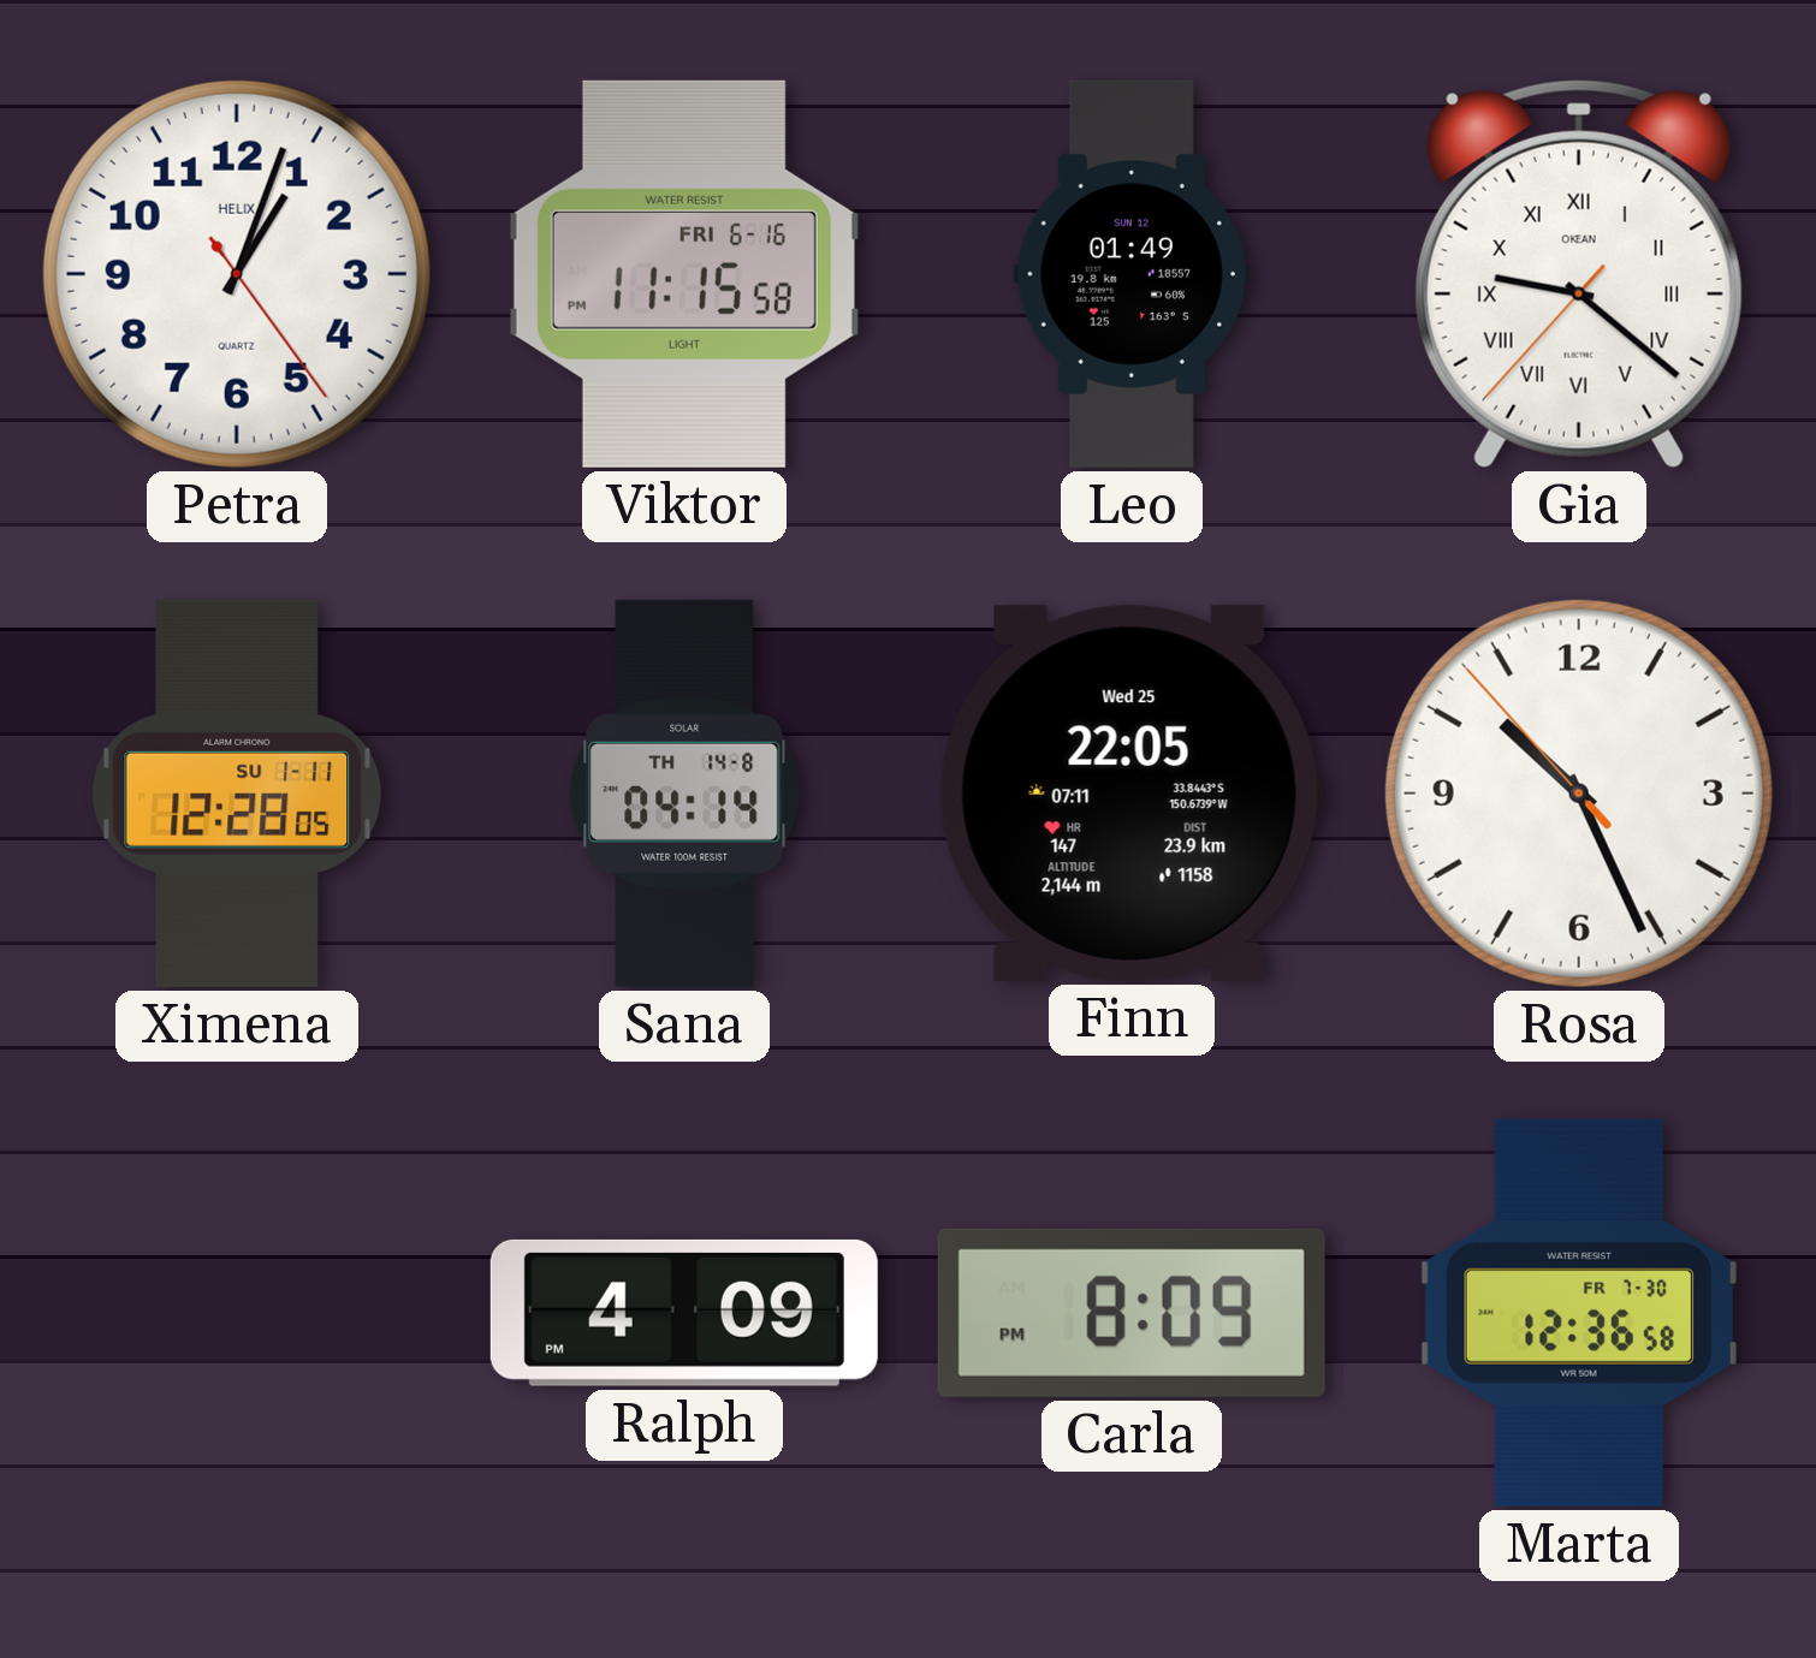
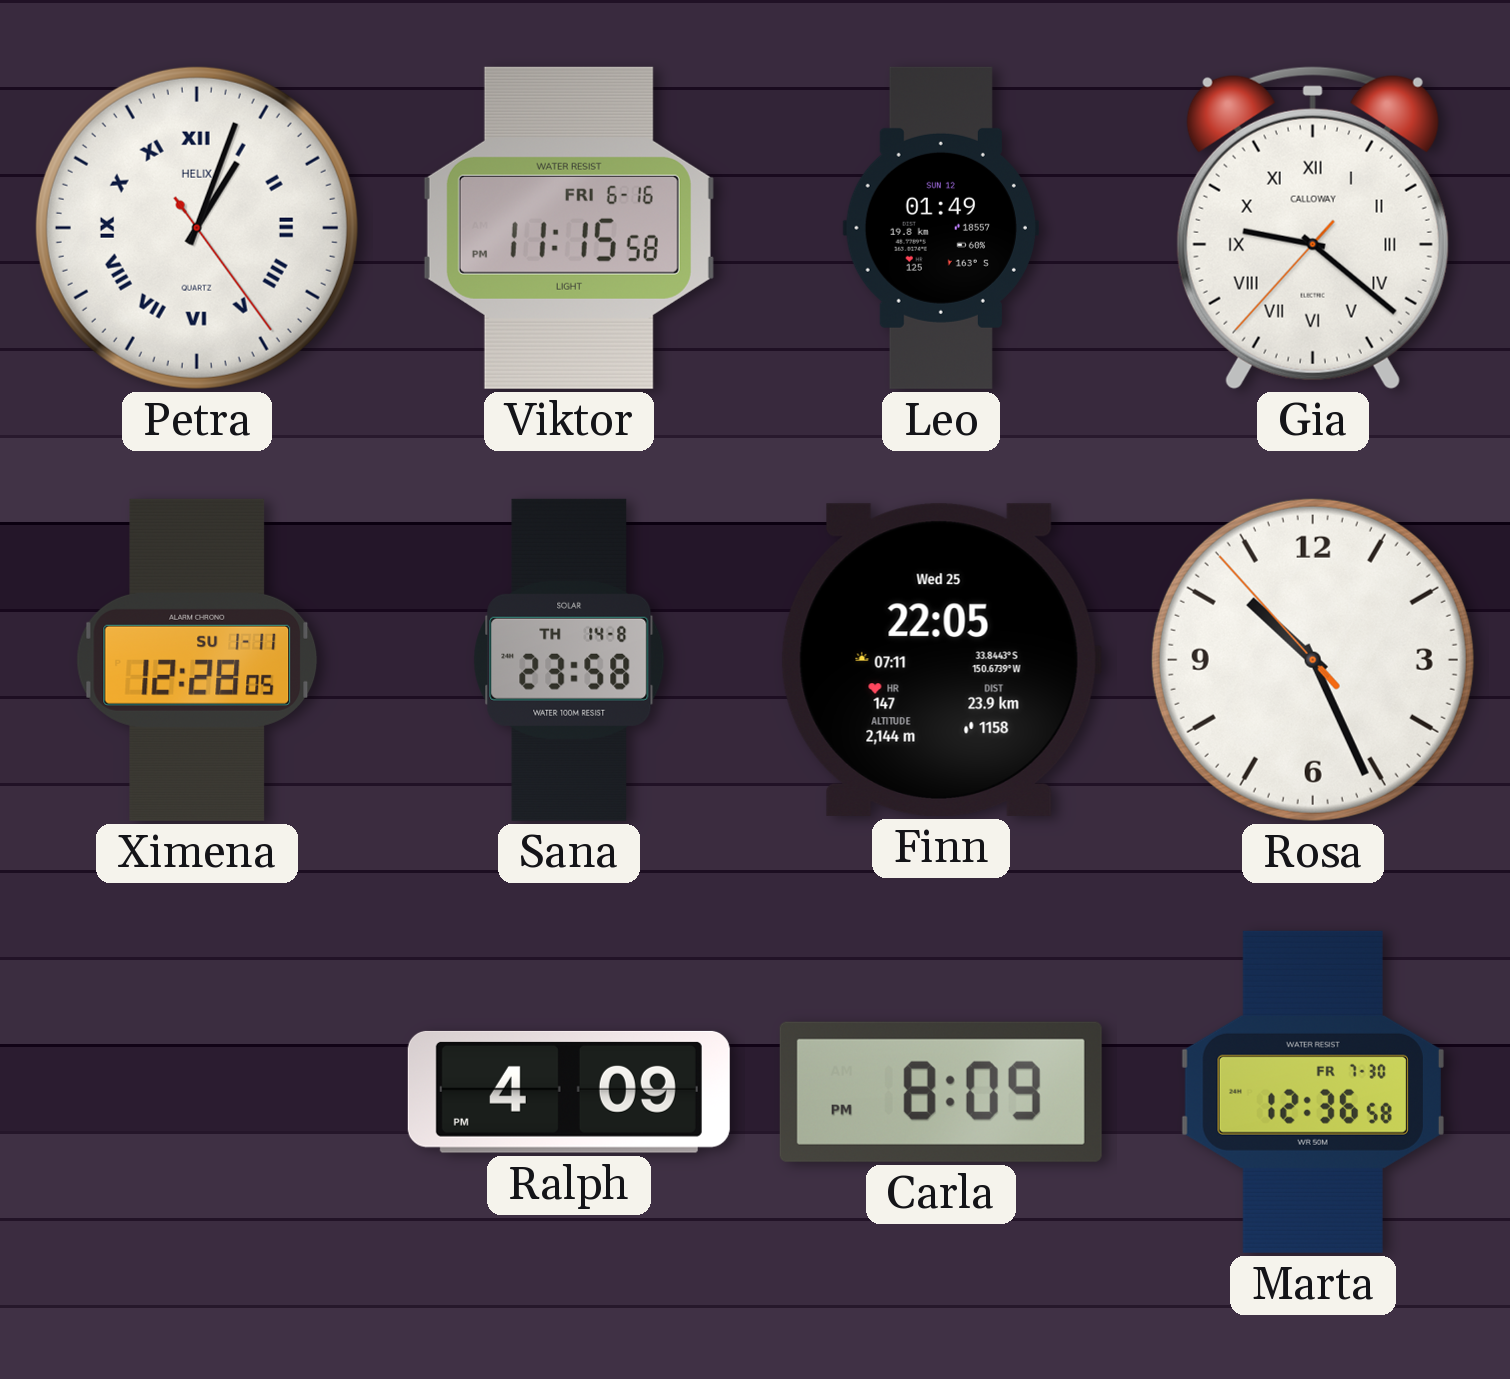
Petra numerals: Arabic -> Roman
Gia brand: OKEAN -> CALLOWAY
Sana: 04:14 -> 23:58
